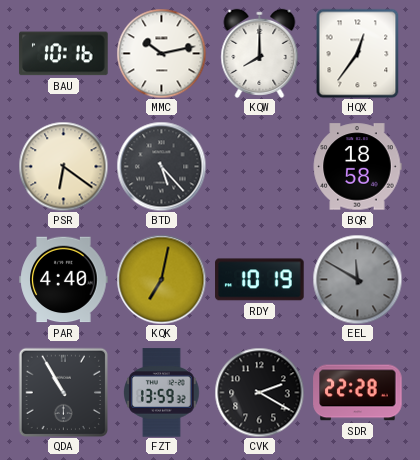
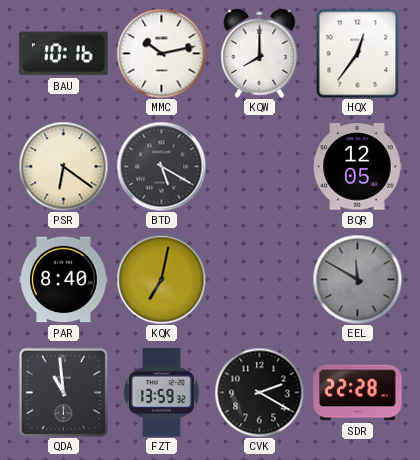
BTD: 5:23 -> 5:20
BQR: 18:58 -> 12:05
PAR: 4:40 -> 8:40
RDY: 10:19 -> none
QDA: 10:55 -> 10:59
